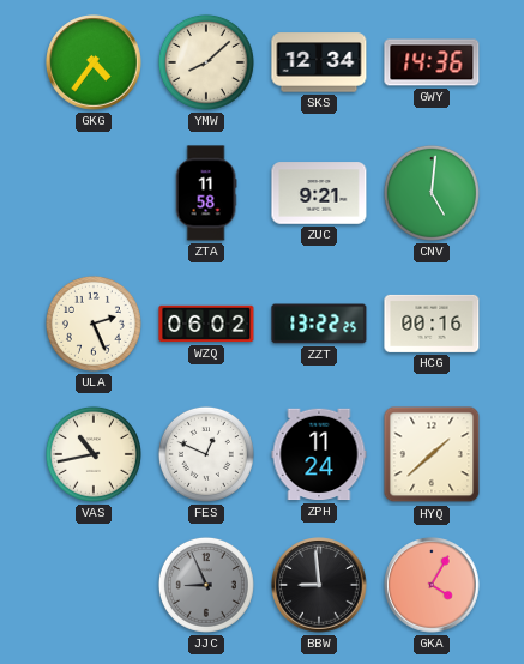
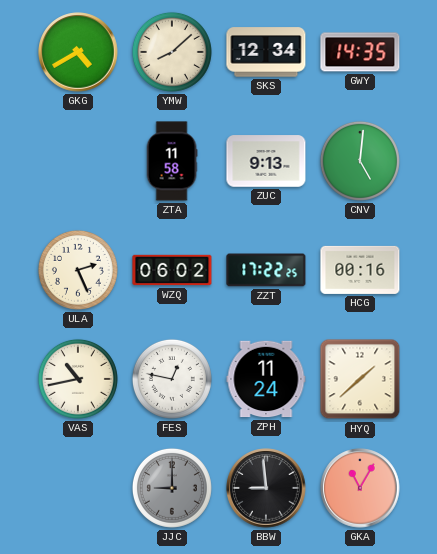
GKG: 4:36 -> 4:40
GWY: 14:36 -> 14:35
ZUC: 9:21 -> 9:13
ZZT: 13:22 -> 17:22
FES: 12:49 -> 12:47
JJC: 8:56 -> 9:00
GKA: 4:05 -> 11:05
